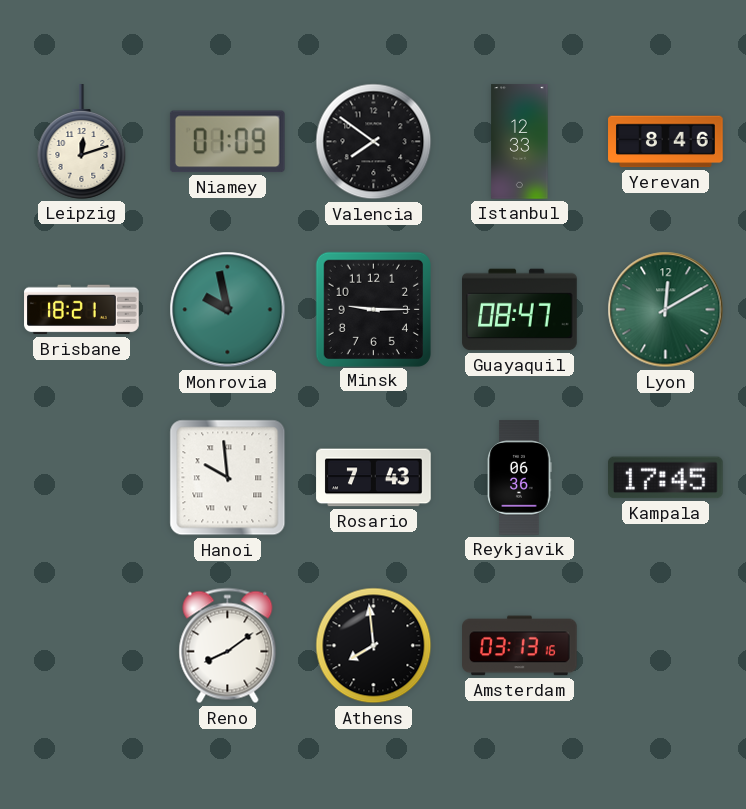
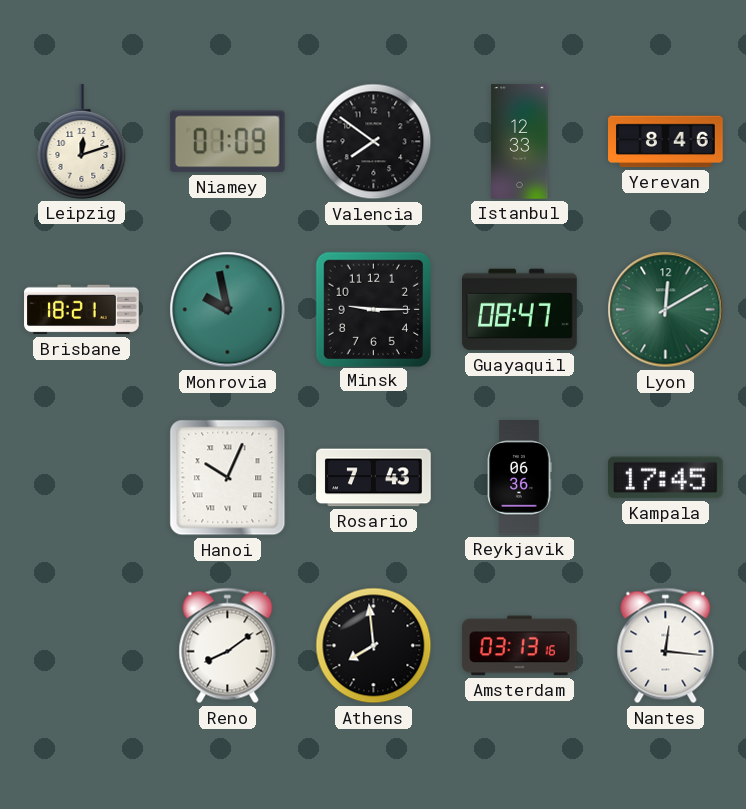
Hanoi: 9:59 -> 10:04
Nantes: none -> 12:16
